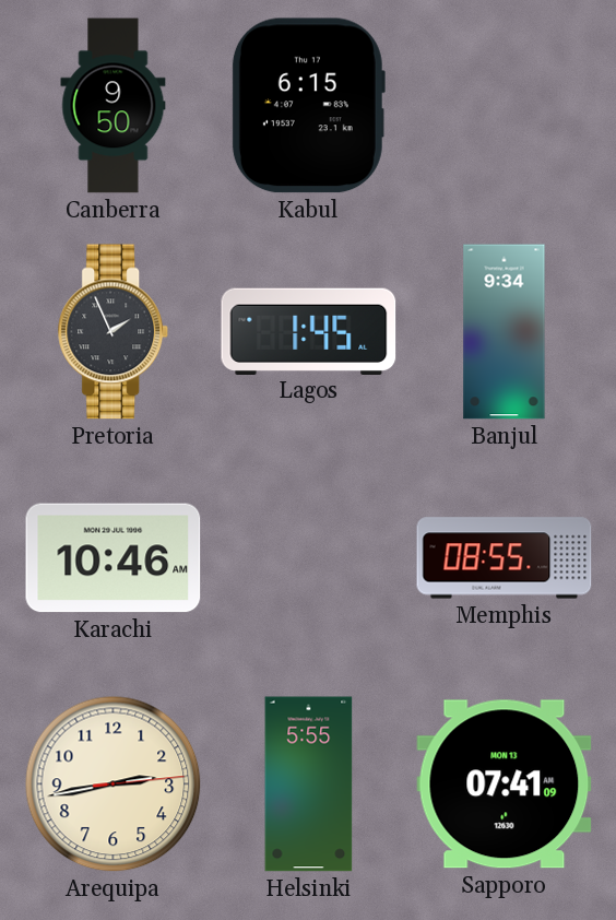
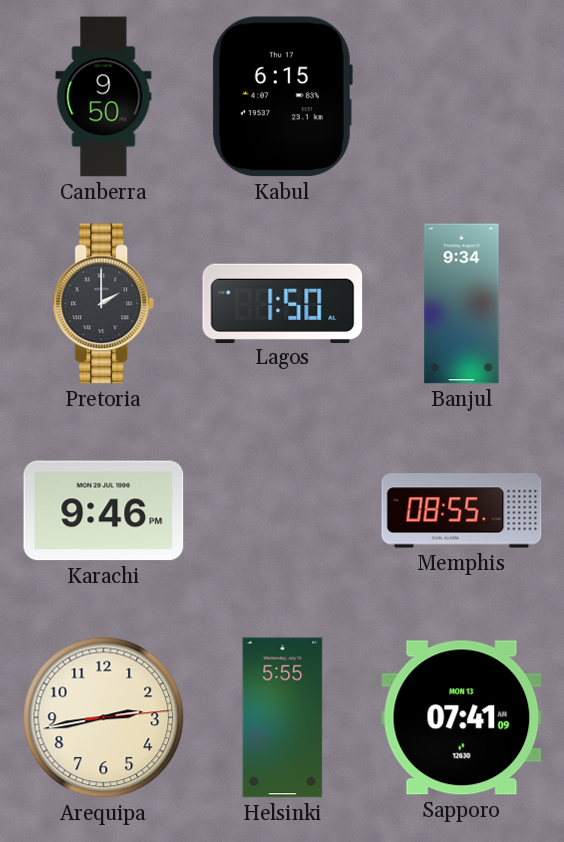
Pretoria: 1:56 -> 2:00
Lagos: 1:45 -> 1:50
Karachi: 10:46 -> 9:46
